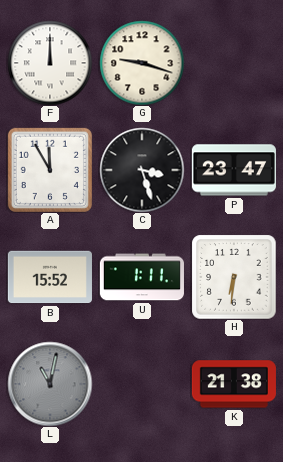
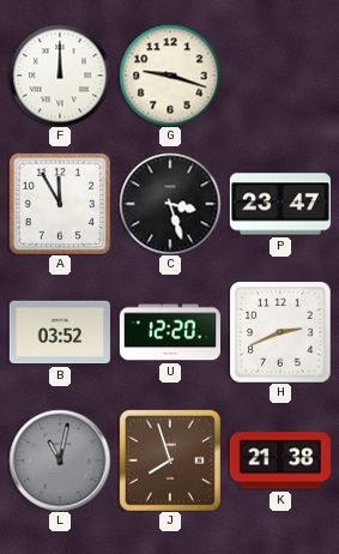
B: 15:52 -> 03:52
U: 1:11 -> 12:20
H: 6:31 -> 2:41
J: none -> 7:57
